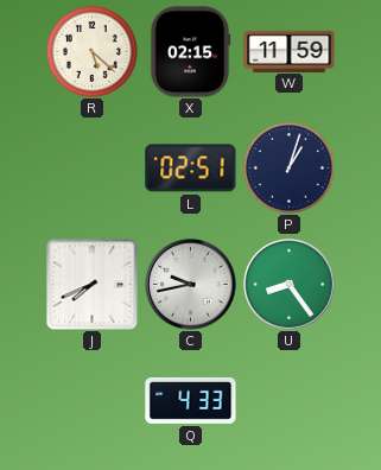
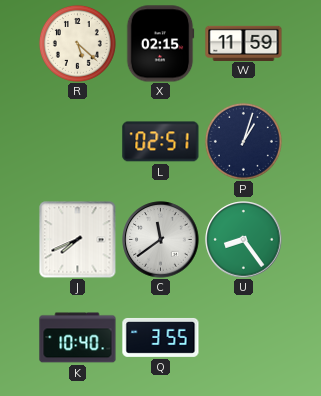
C: 9:43 -> 11:39
K: none -> 10:40
Q: 4:33 -> 3:55
